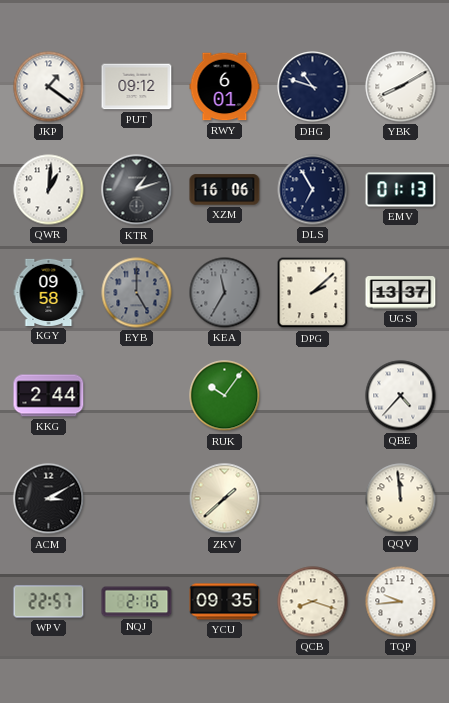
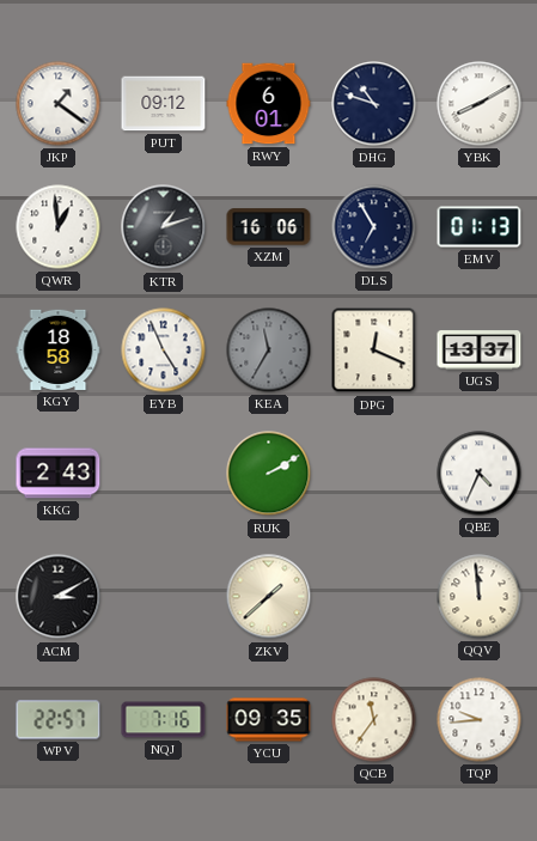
QWR: 1:01 -> 12:59
KGY: 09:58 -> 18:58
EYB: 5:00 -> 4:56
EYB dial: grey -> white
DPG: 2:08 -> 12:19
KKG: 2:44 -> 2:43
RUK: 10:06 -> 2:10
QBE: 4:37 -> 4:34
NQJ: 2:16 -> 7:16
QCB: 8:18 -> 11:36
